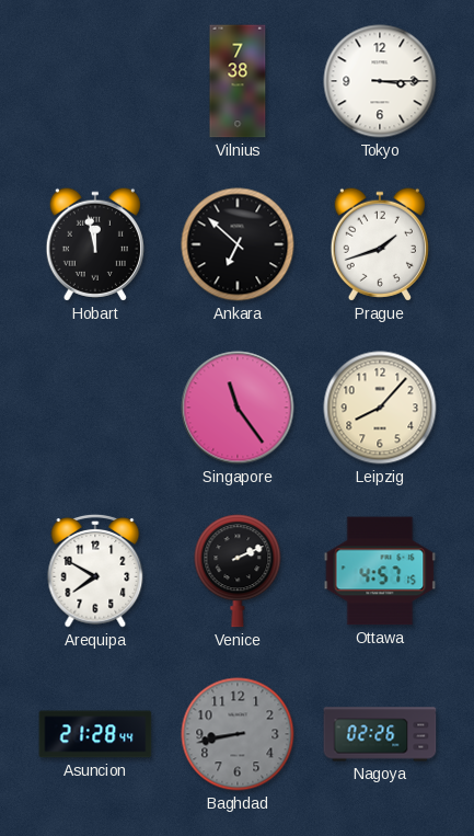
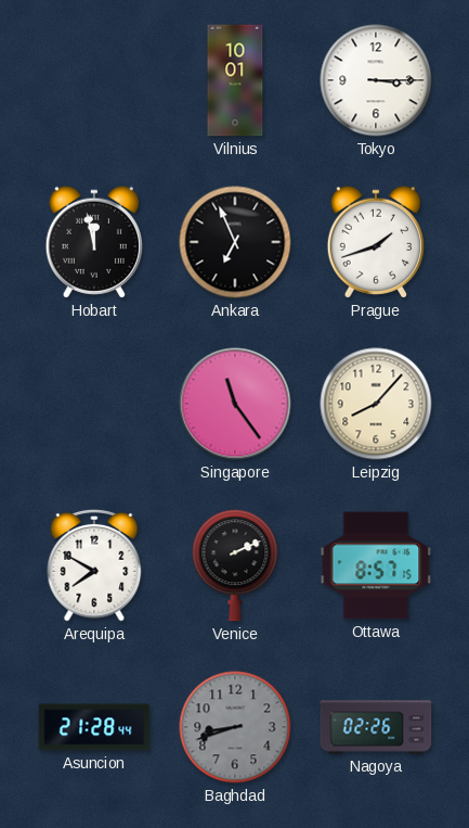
Vilnius: 7:38 -> 10:01
Ankara: 6:52 -> 6:56
Ottawa: 4:57 -> 8:57
Baghdad: 8:43 -> 8:42
